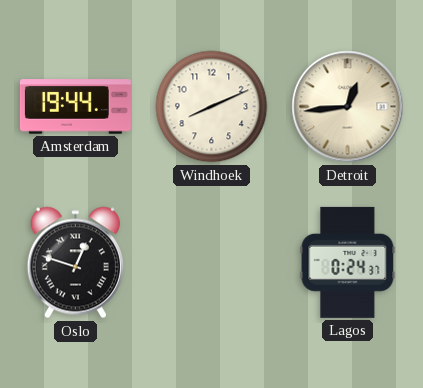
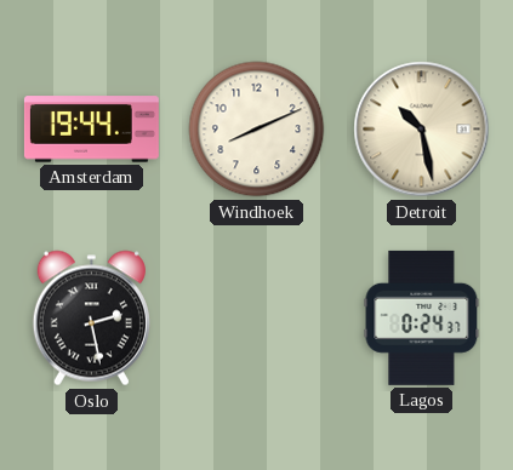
Detroit: 12:44 -> 10:28
Oslo: 12:48 -> 2:28
